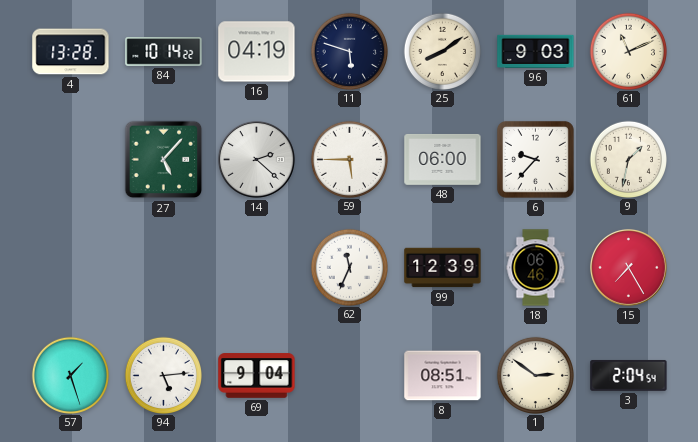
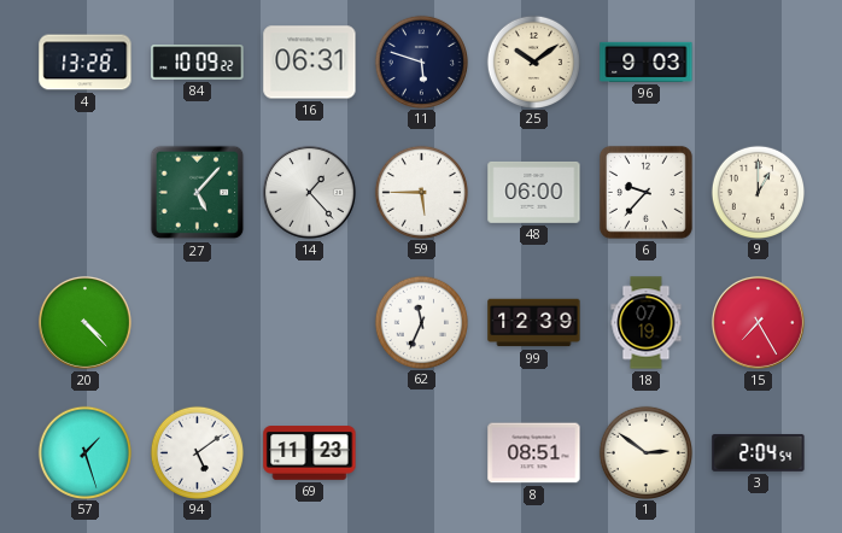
84: 10:14 -> 10:09
16: 04:19 -> 06:31
25: 8:09 -> 10:09
61: 11:11 -> none
14: 2:22 -> 1:23
9: 1:32 -> 1:00
20: none -> 4:23
18: 06:46 -> 07:19
94: 5:14 -> 5:09
69: 9:04 -> 11:23
